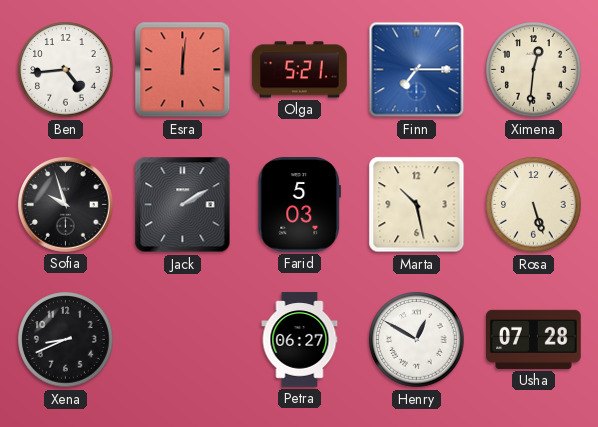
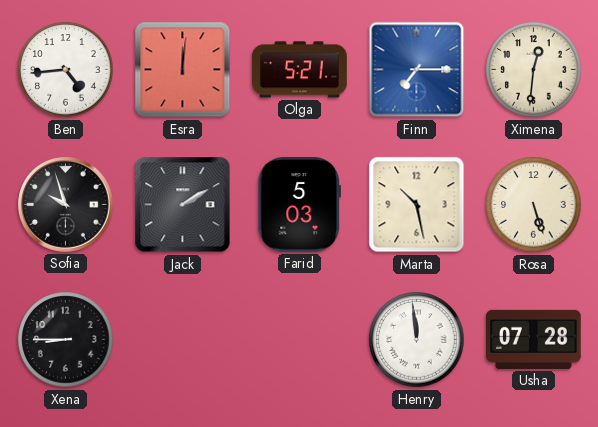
Xena: 8:41 -> 8:45
Petra: 06:27 -> none
Henry: 12:50 -> 11:59
